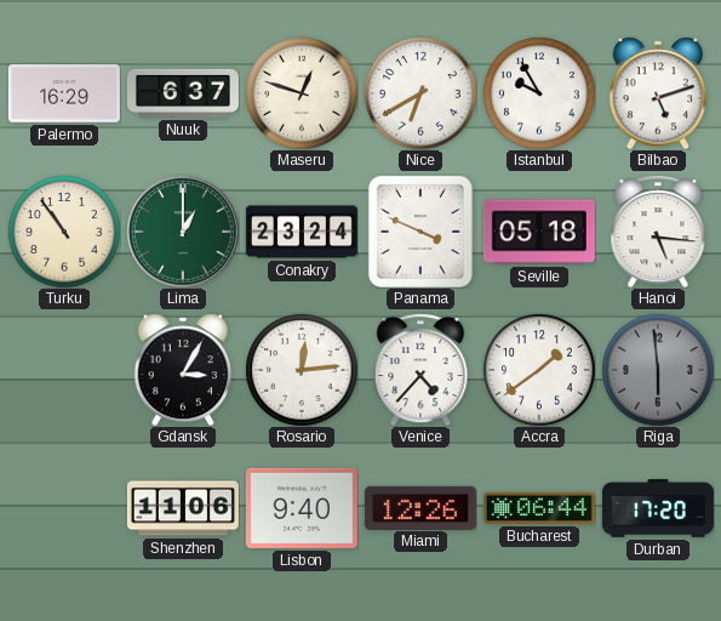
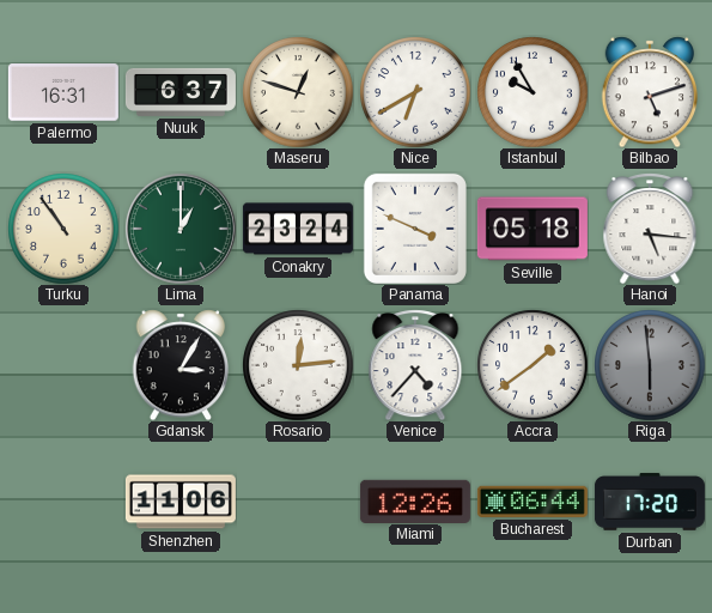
Palermo: 16:29 -> 16:31
Lisbon: 9:40 -> none
